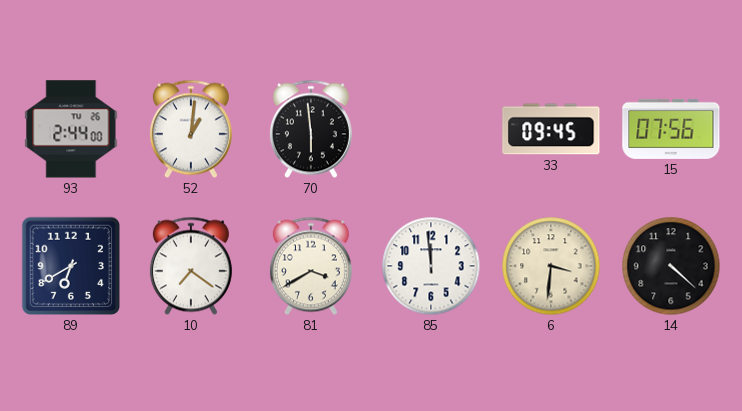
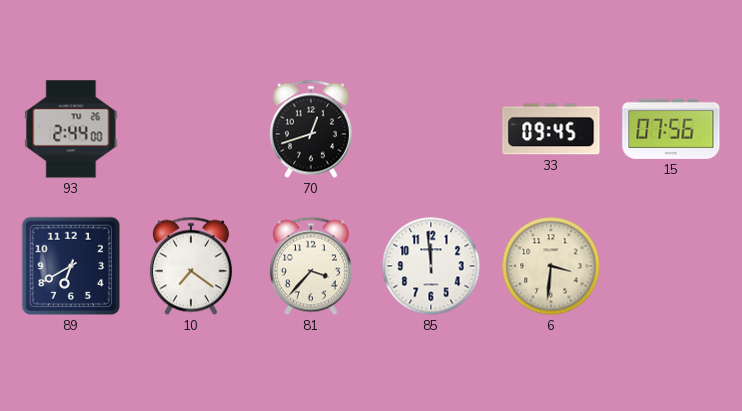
52: 1:01 -> none
70: 5:59 -> 12:42
81: 3:40 -> 3:37
14: 4:22 -> none
